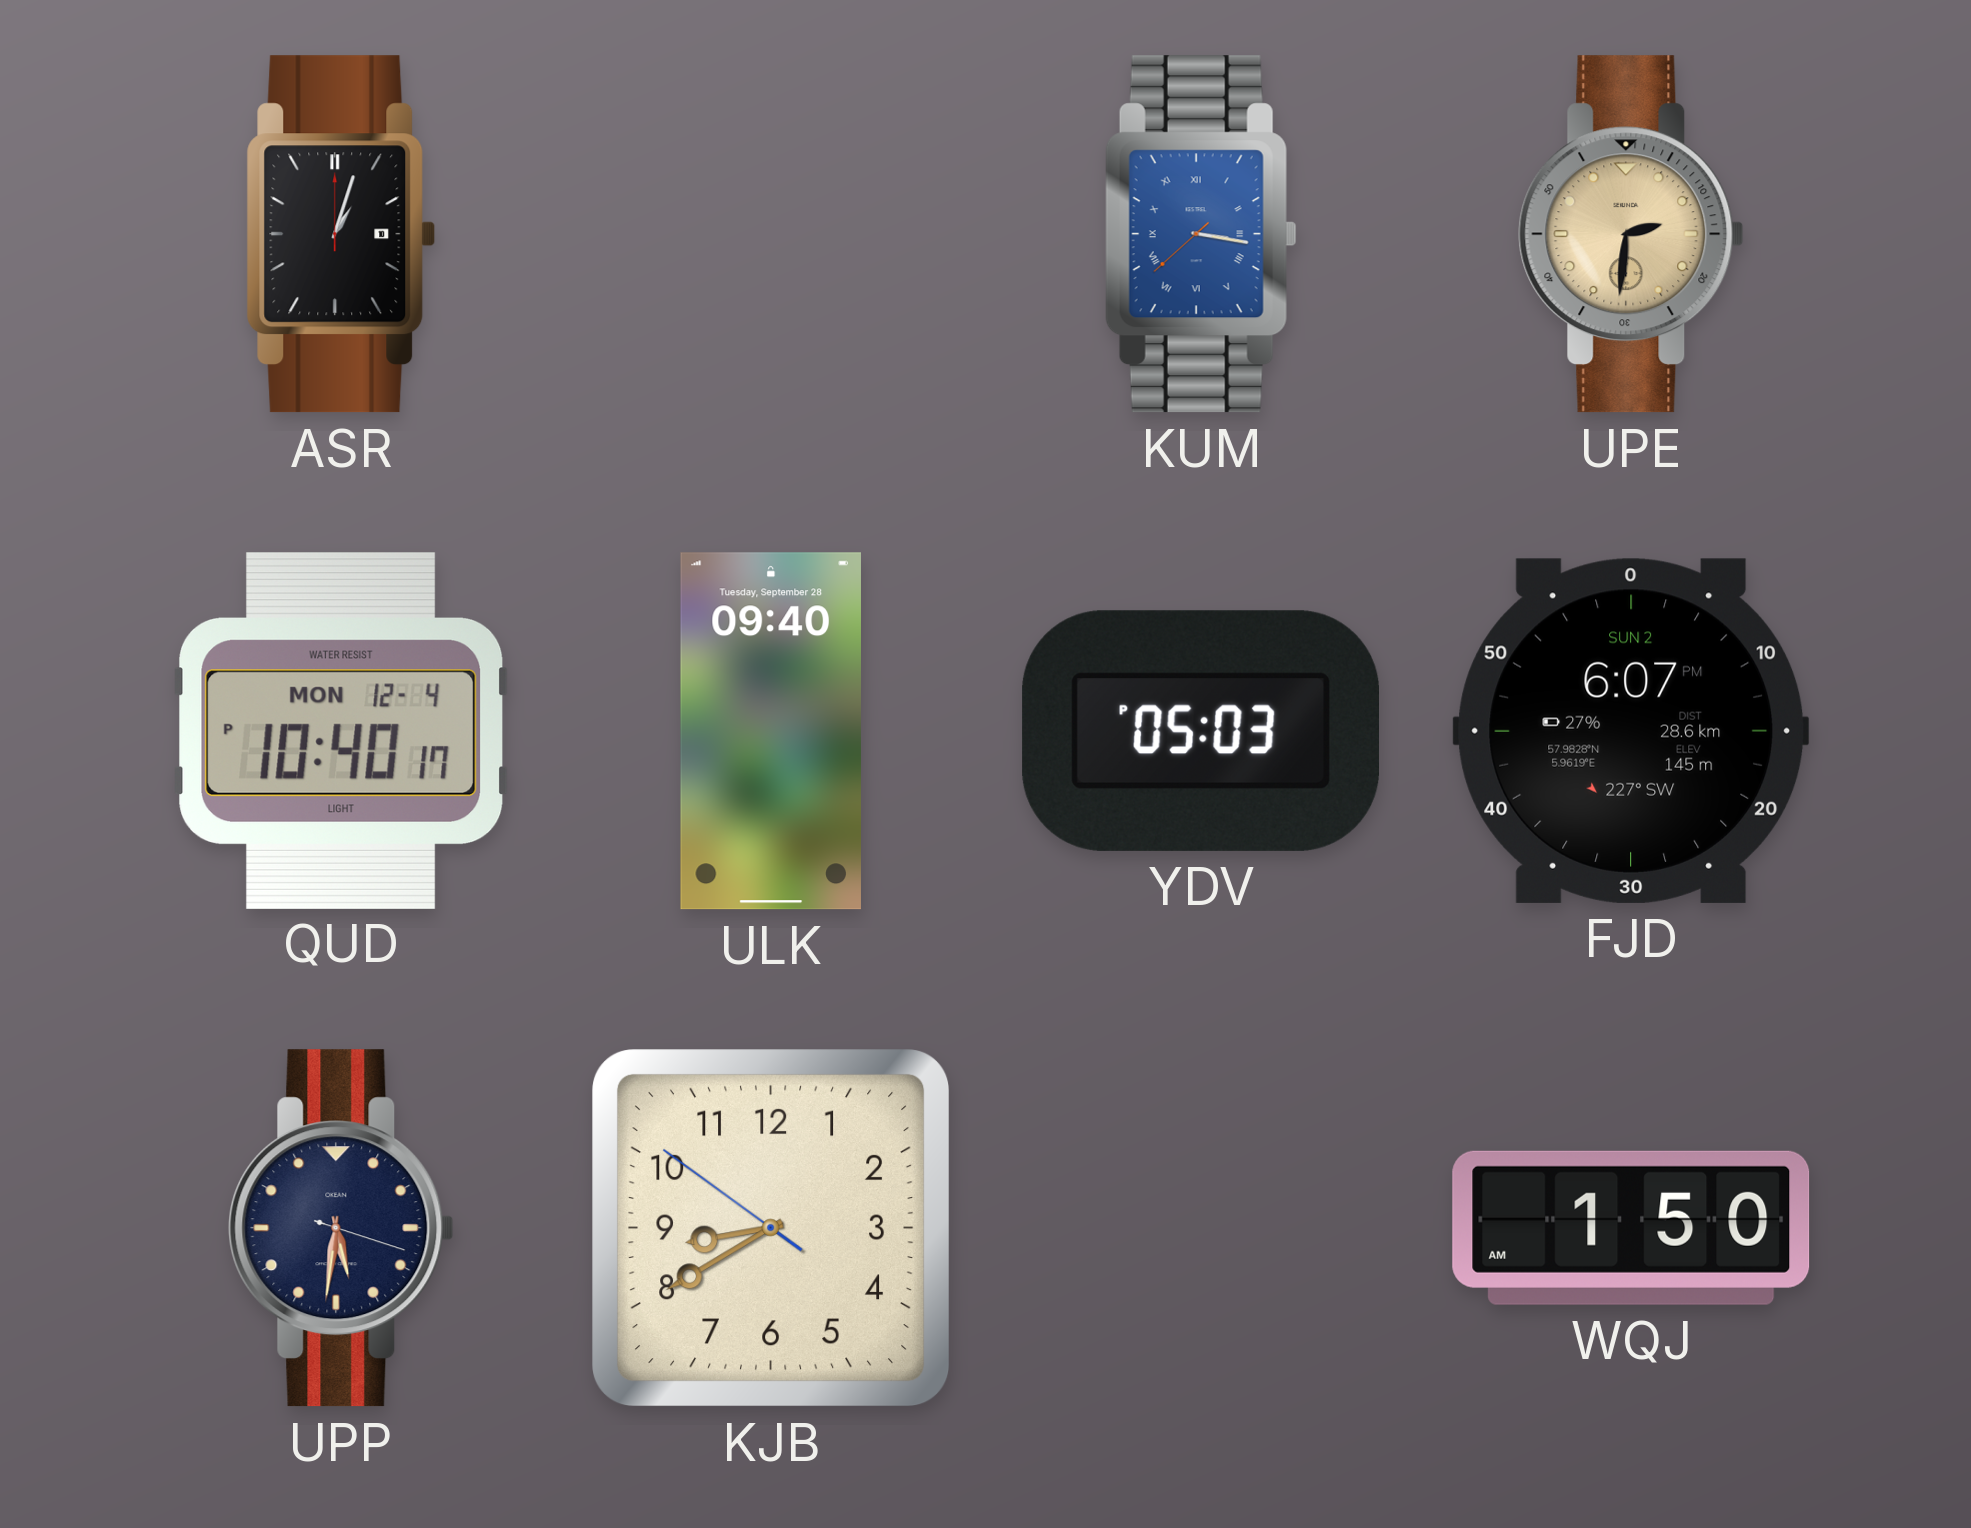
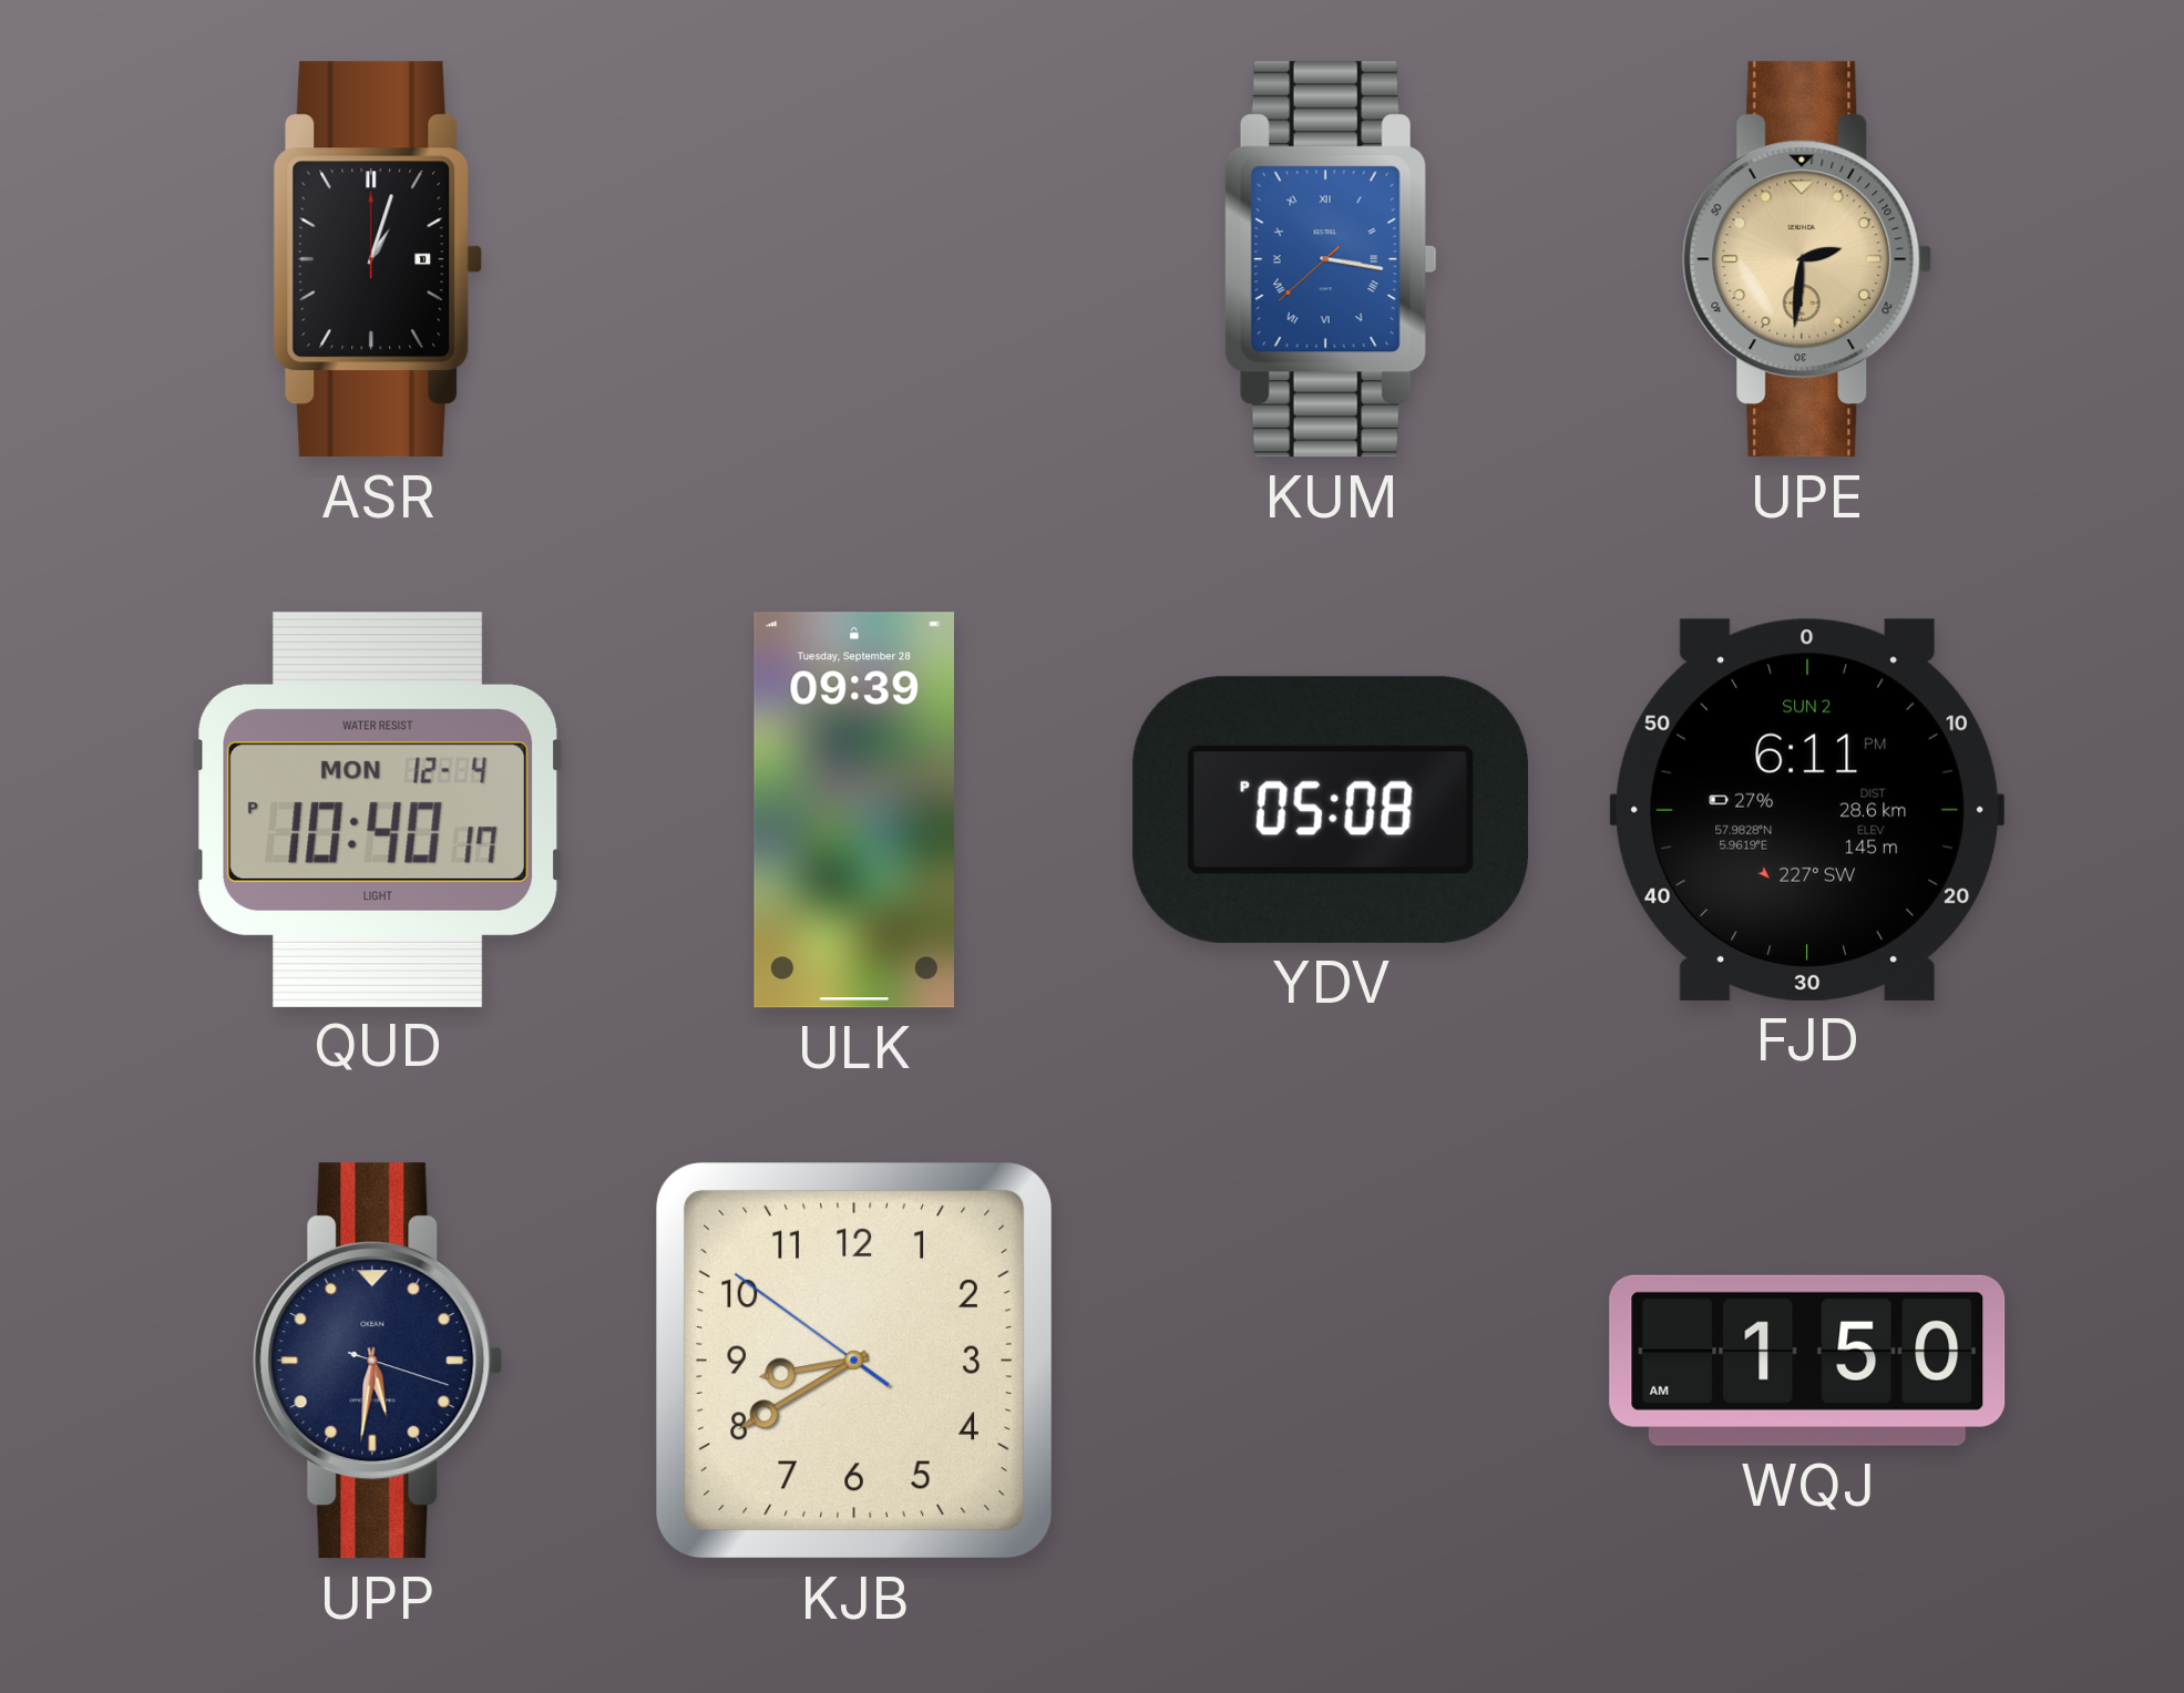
ULK: 09:40 -> 09:39
YDV: 05:03 -> 05:08
FJD: 6:07 -> 6:11
